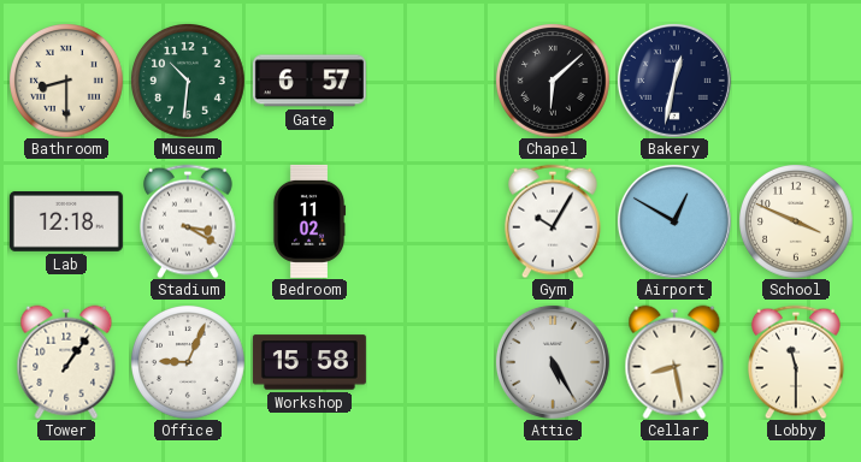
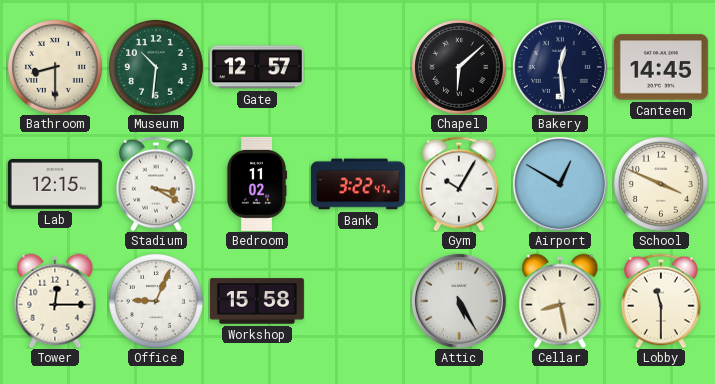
Gate: 6:57 -> 12:57
Bakery: 12:32 -> 12:29
Canteen: none -> 14:45
Lab: 12:18 -> 12:15
Bank: none -> 3:22
Tower: 1:06 -> 12:15
